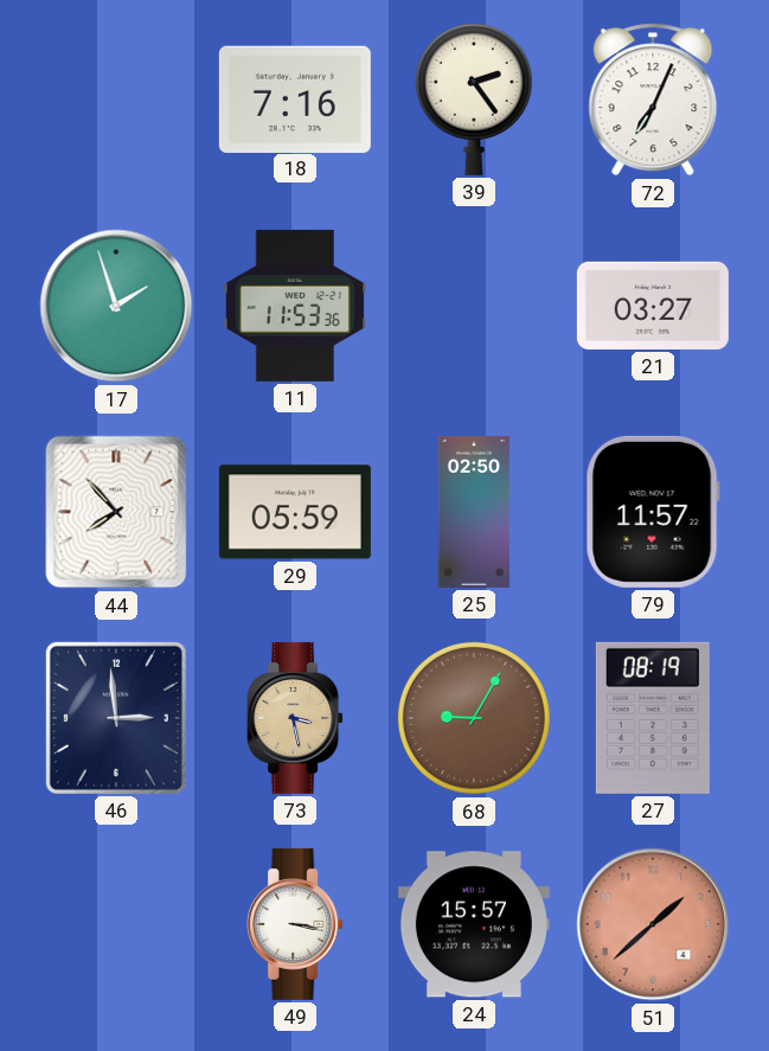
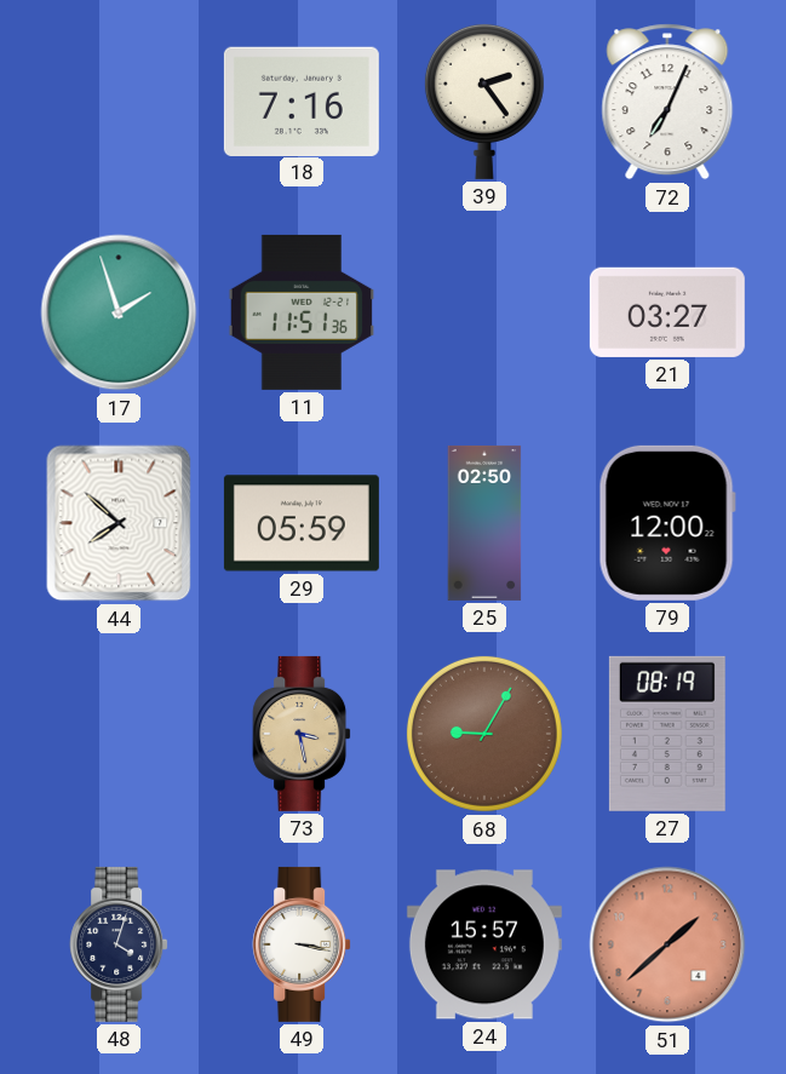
11: 11:53 -> 11:51
44: 7:53 -> 7:52
79: 11:57 -> 12:00
46: 2:59 -> none
48: none -> 4:03
